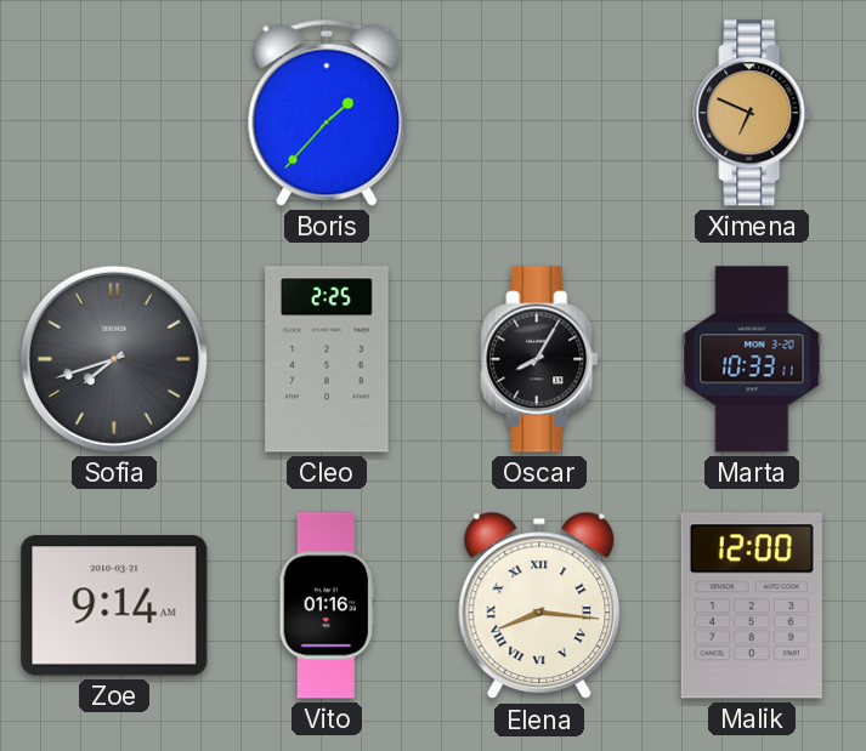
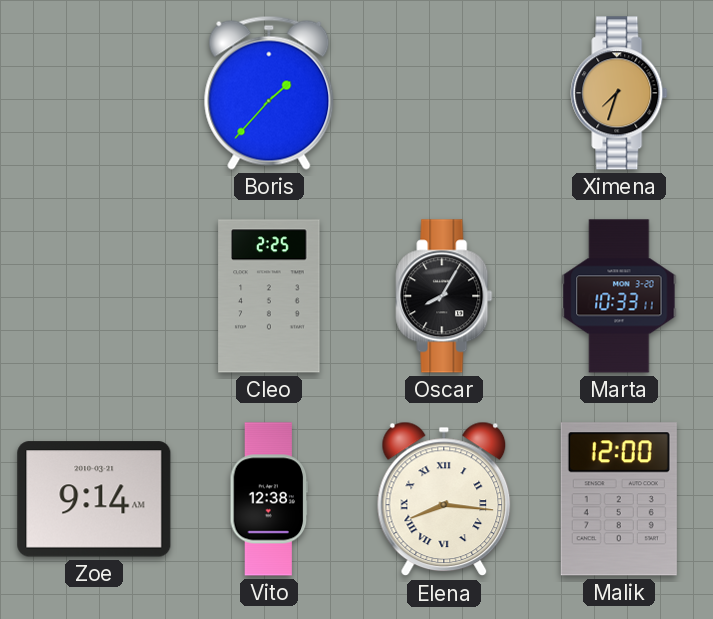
Ximena: 6:49 -> 7:33
Sofia: 7:42 -> none
Vito: 01:16 -> 12:38
